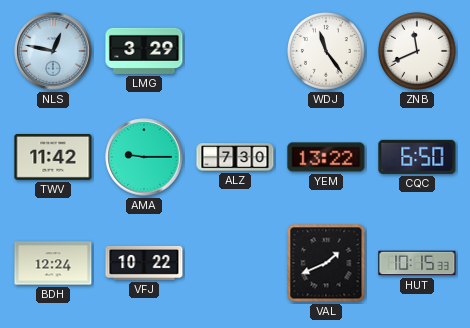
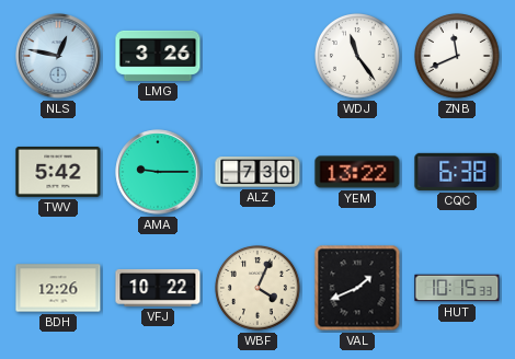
LMG: 3:29 -> 3:26
TWV: 11:42 -> 5:42
CQC: 6:50 -> 6:38
BDH: 12:24 -> 12:26
WBF: none -> 4:04
